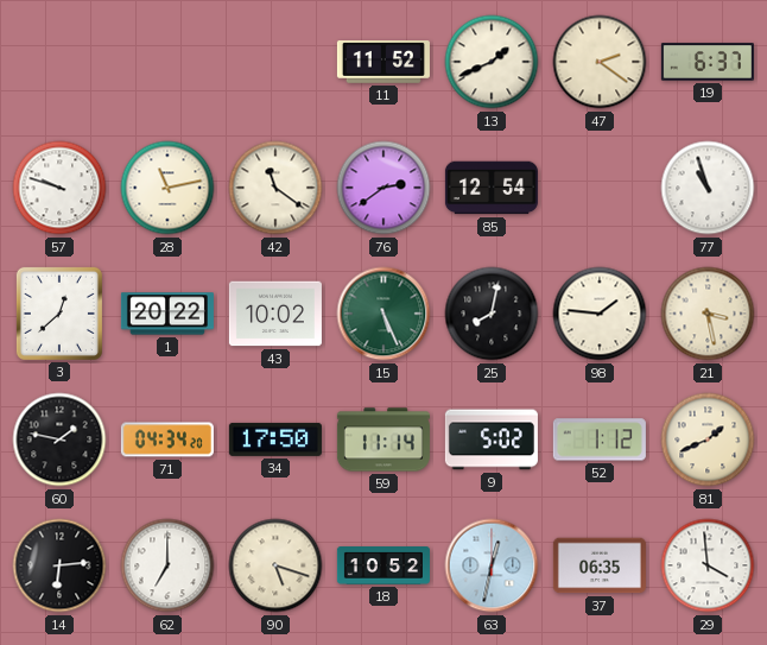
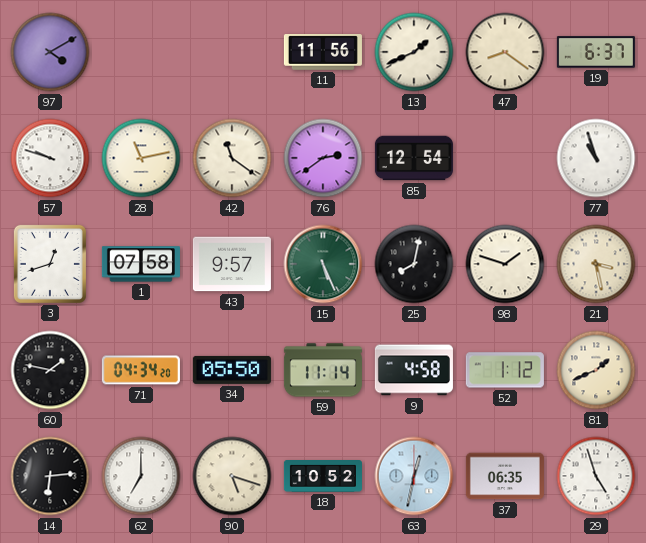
97: none -> 4:10
11: 11:52 -> 11:56
47: 2:21 -> 8:21
3: 12:38 -> 12:42
1: 20:22 -> 07:58
43: 10:02 -> 9:57
98: 1:46 -> 1:48
34: 17:50 -> 05:50
9: 5:02 -> 4:58
29: 3:59 -> 4:57
